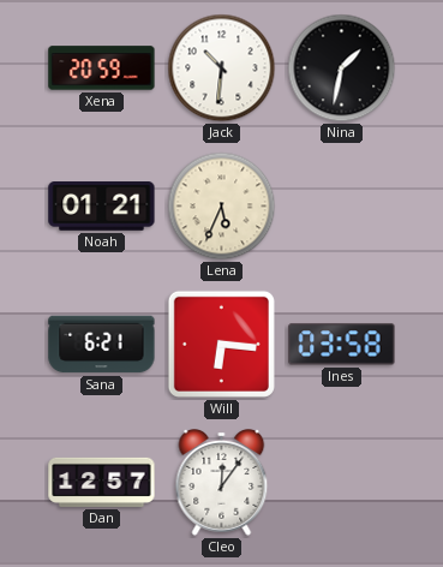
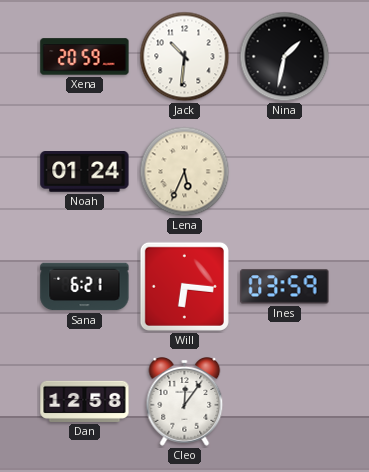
Noah: 01:21 -> 01:24
Ines: 03:58 -> 03:59
Dan: 12:57 -> 12:58
